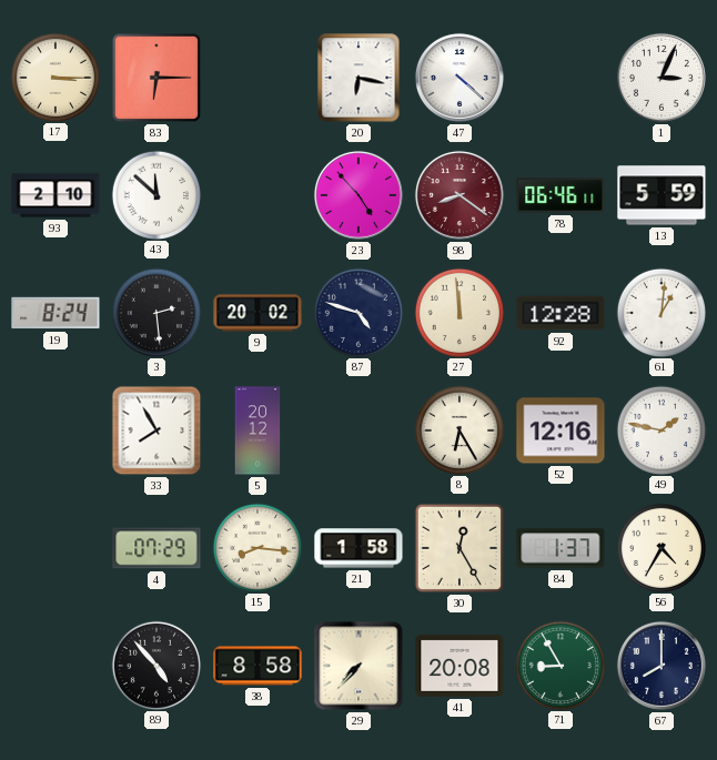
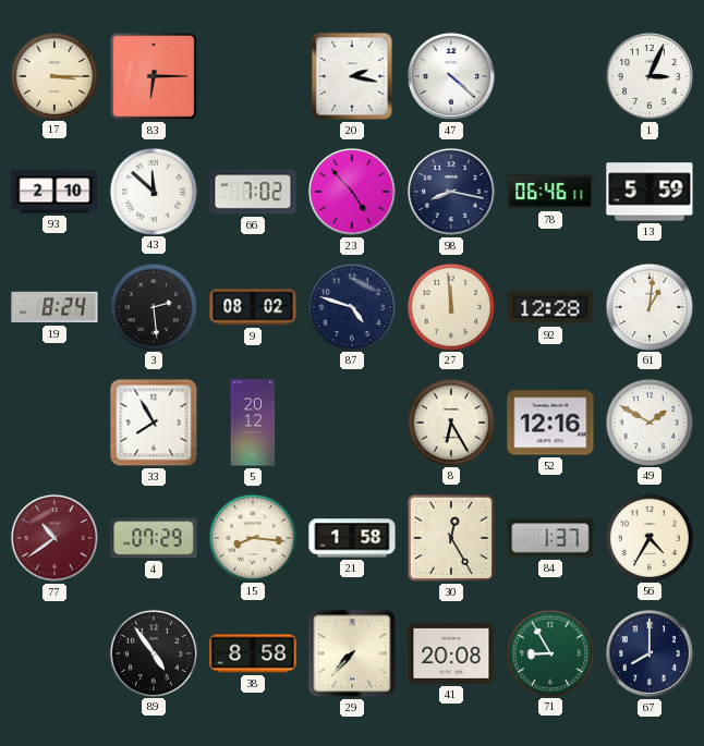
20: 6:17 -> 2:17
66: none -> 7:02
98: 8:21 -> 8:17
98 dial: burgundy -> navy
9: 20:02 -> 08:02
49: 1:47 -> 1:50
77: none -> 10:39
89: 4:53 -> 4:54
